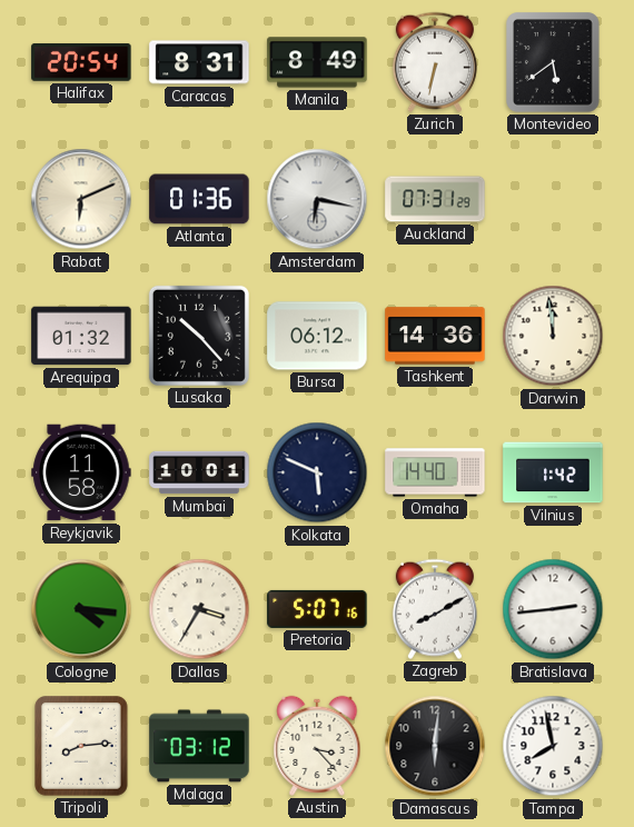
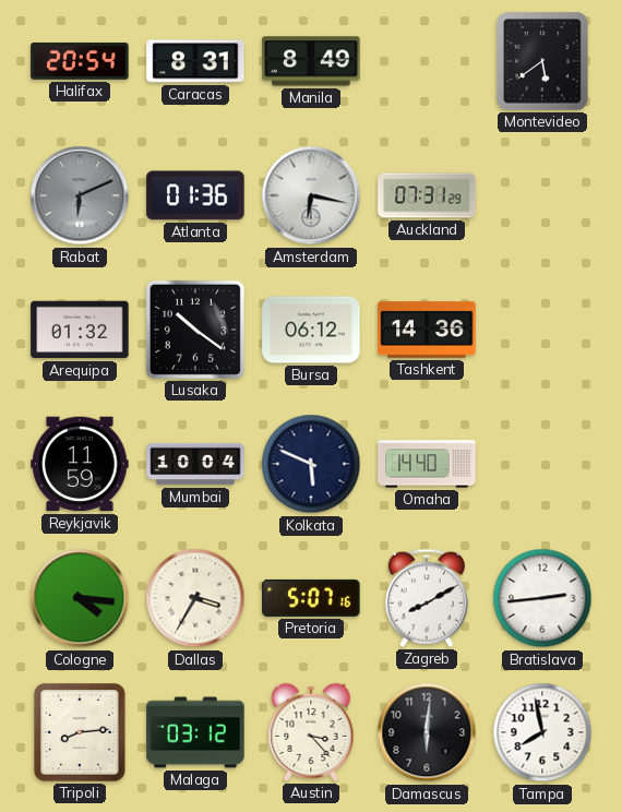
Zurich: 6:32 -> none
Rabat dial: cream -> grey
Lusaka: 10:23 -> 10:21
Darwin: 11:59 -> none
Reykjavik: 11:58 -> 11:59
Mumbai: 10:01 -> 10:04
Vilnius: 1:42 -> none
